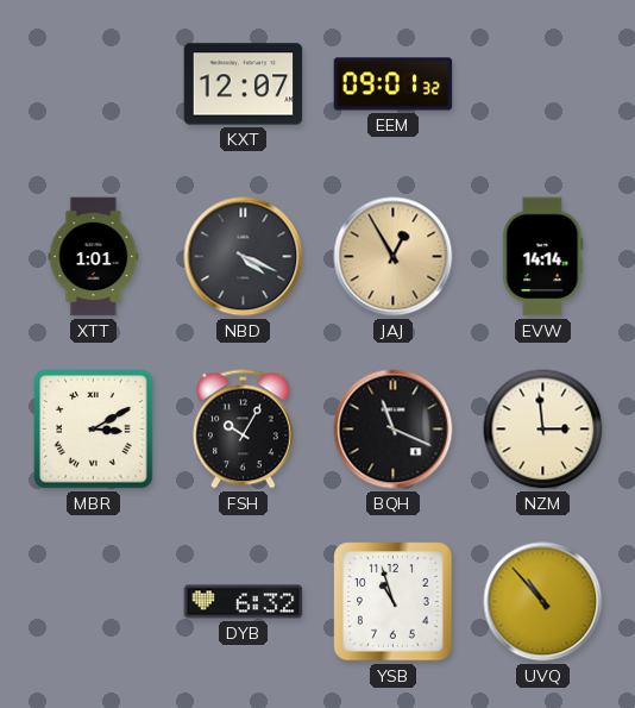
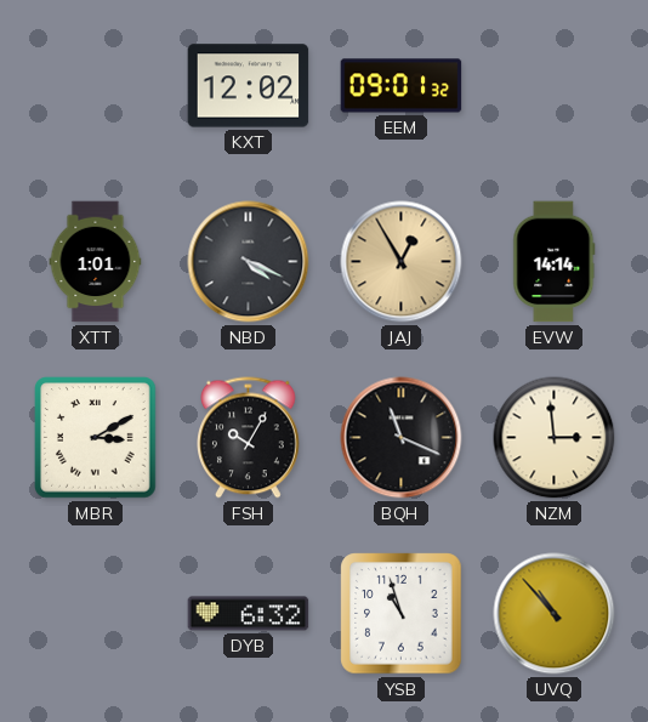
KXT: 12:07 -> 12:02
